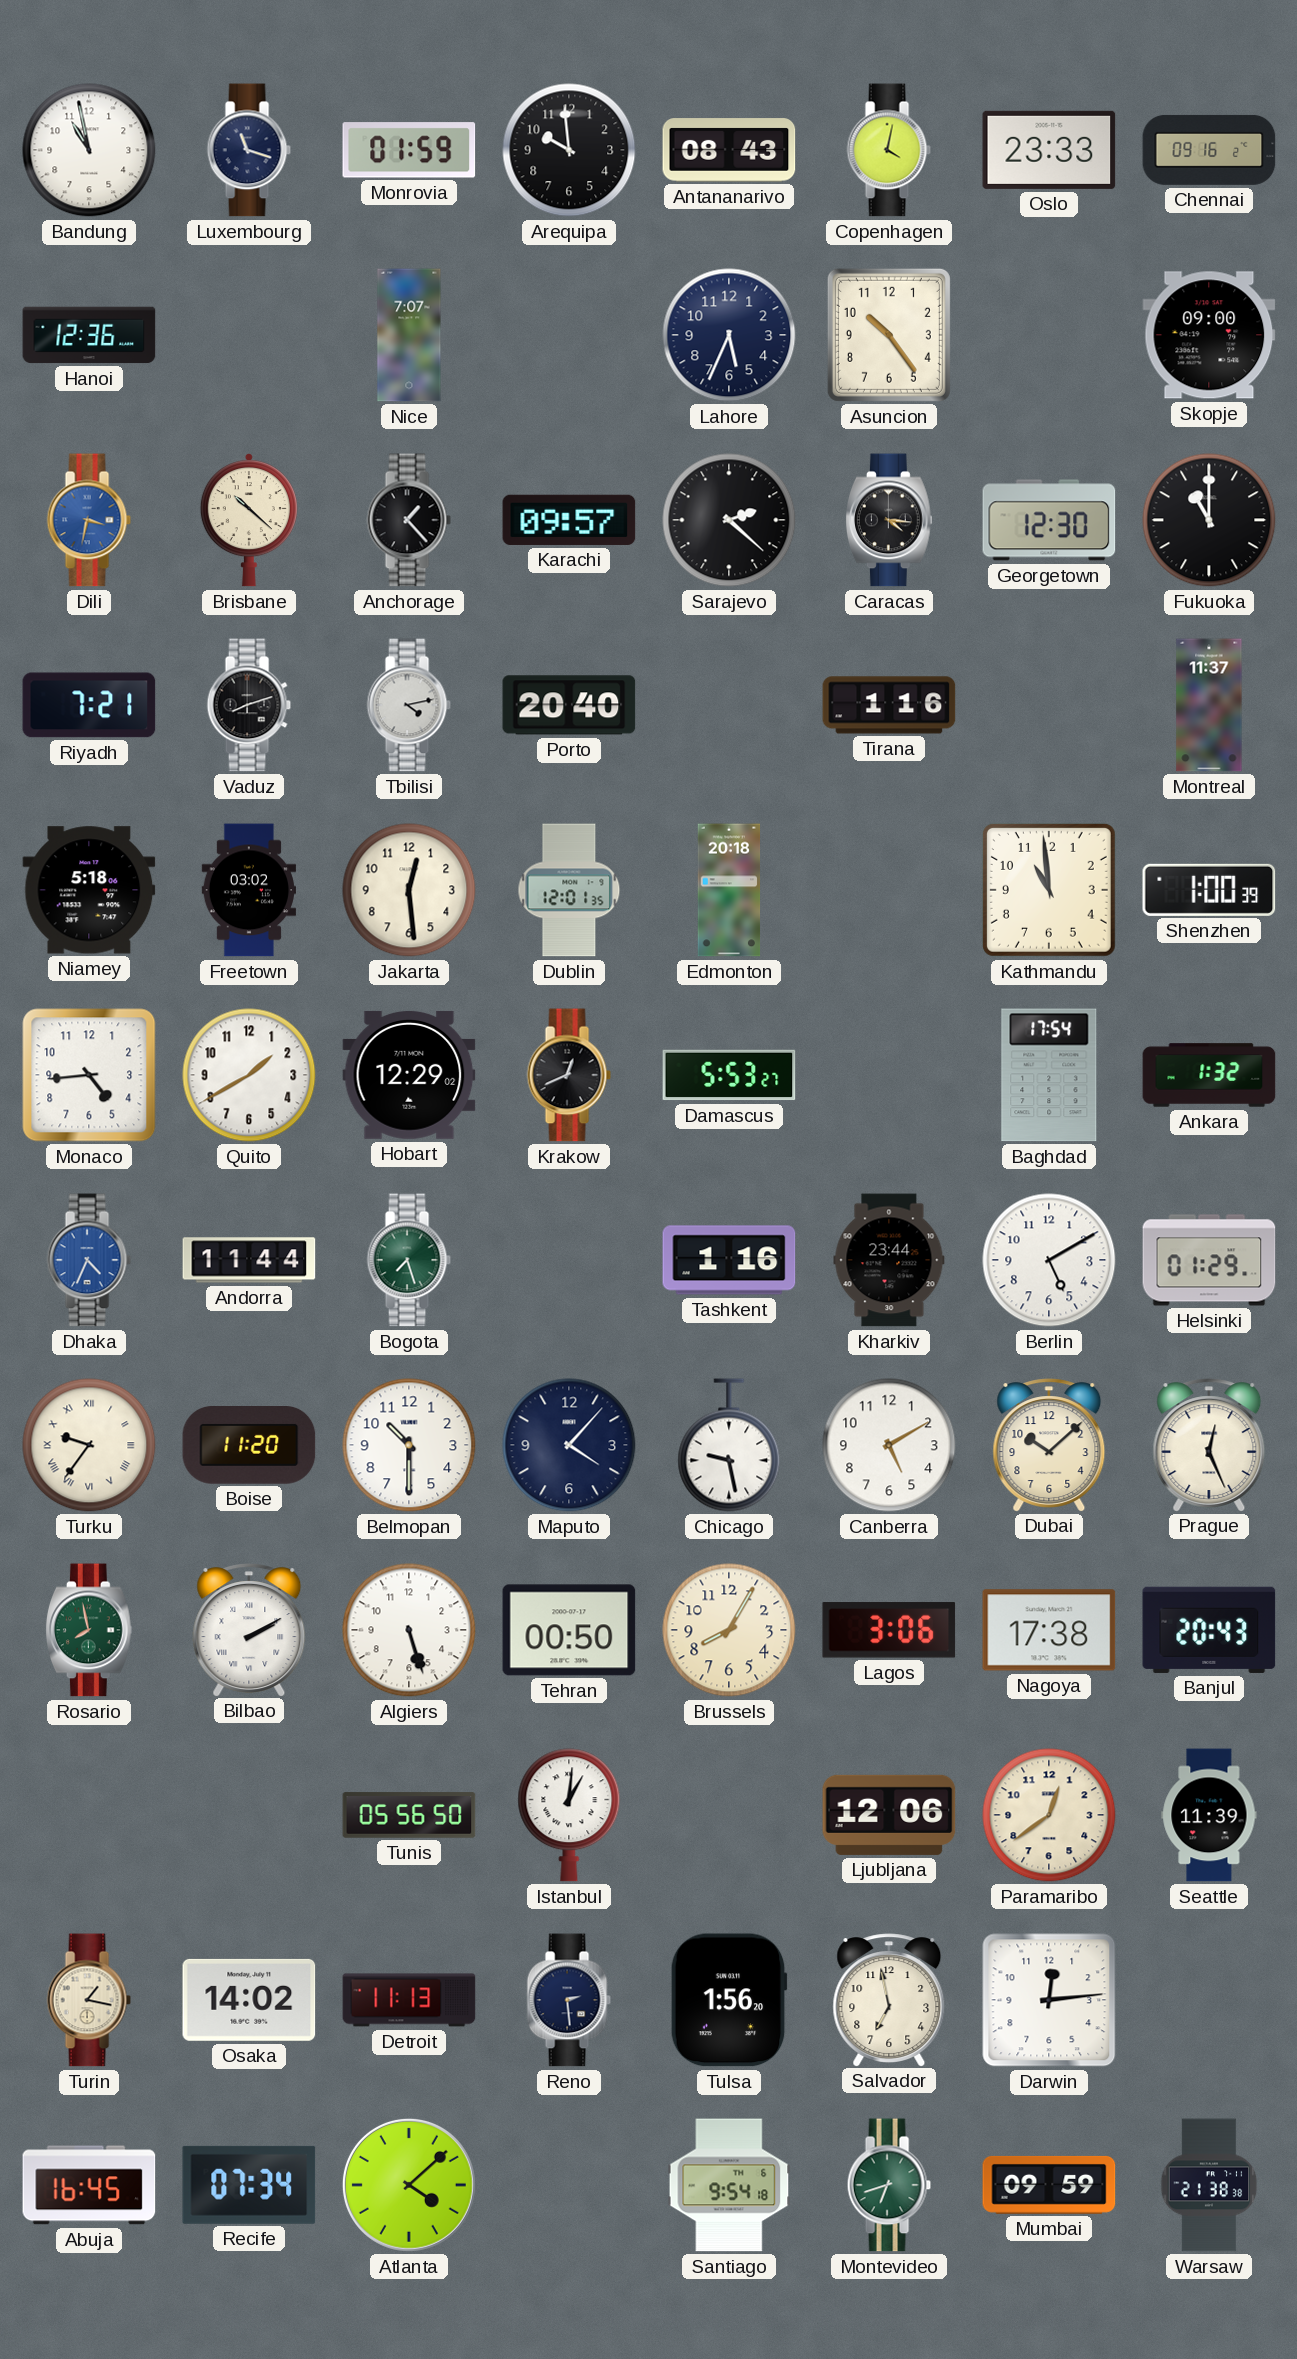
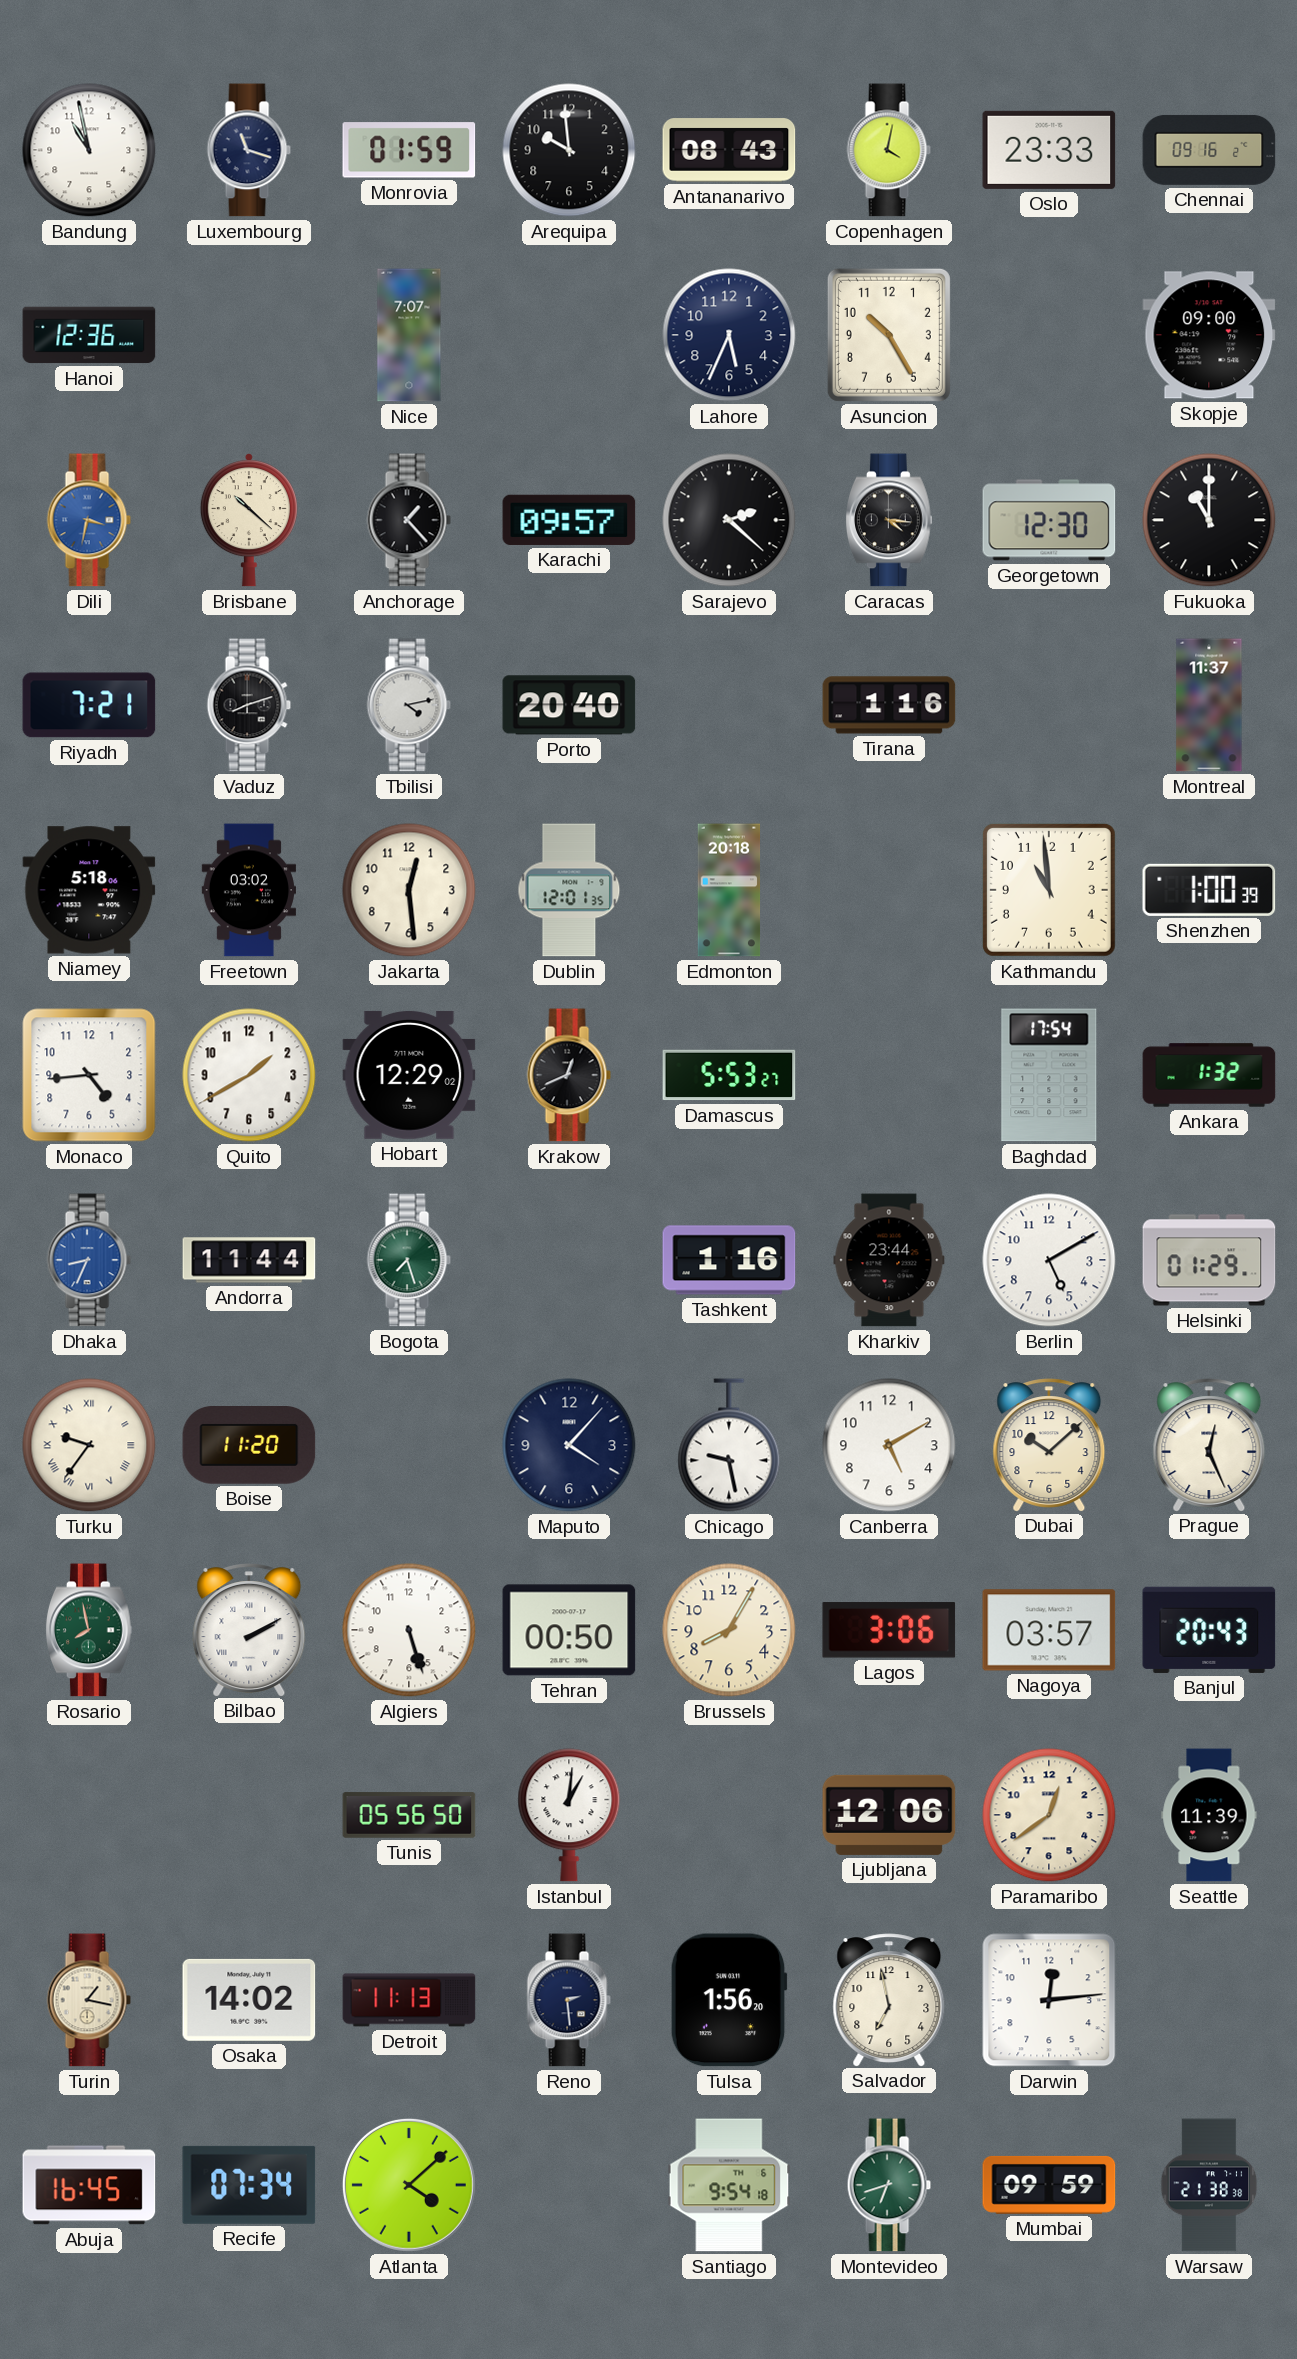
Asuncion: 10:24 -> 10:25
Dhaka: 4:34 -> 8:34
Belmopan: 10:30 -> none
Nagoya: 17:38 -> 03:57
